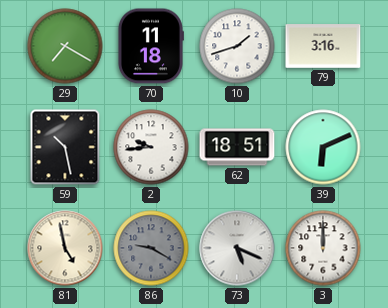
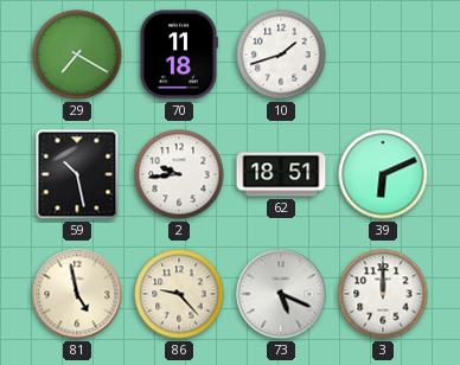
79: 3:16 -> none
86: 9:20 -> 9:23
86 dial: grey -> cream
